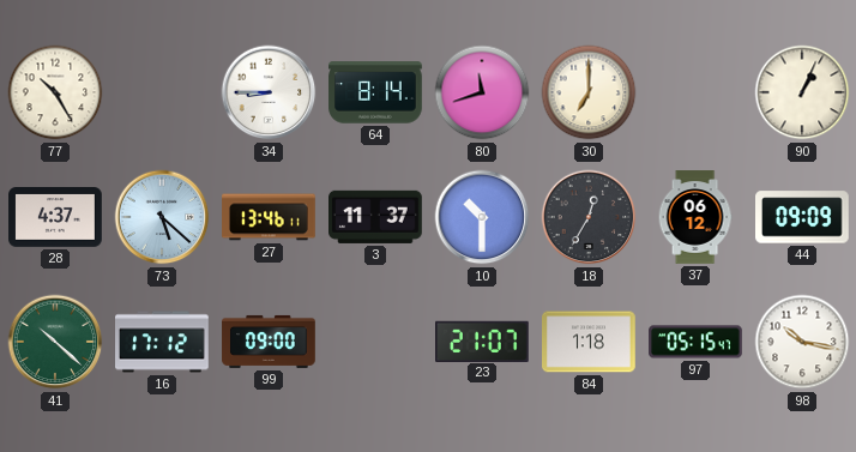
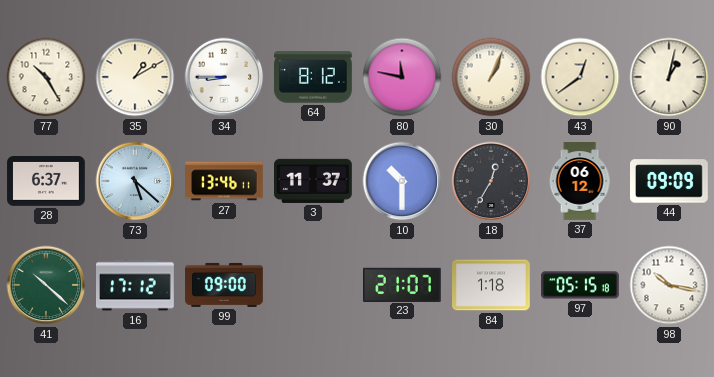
35: none -> 1:10
64: 8:14 -> 8:12
80: 11:42 -> 11:47
30: 7:00 -> 1:04
43: none -> 12:39
90: 1:04 -> 1:02
28: 4:37 -> 6:37
97: 05:15:47 -> 05:15:18
